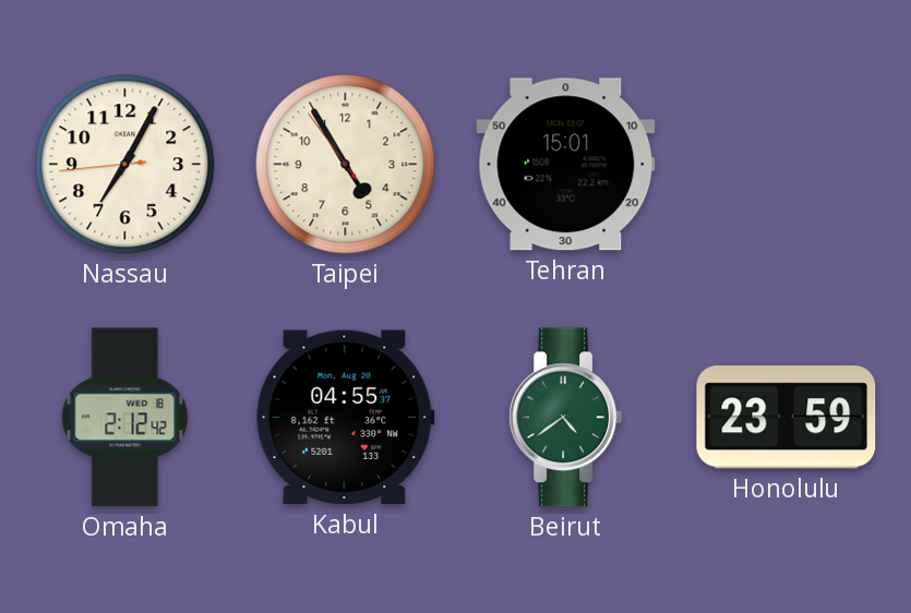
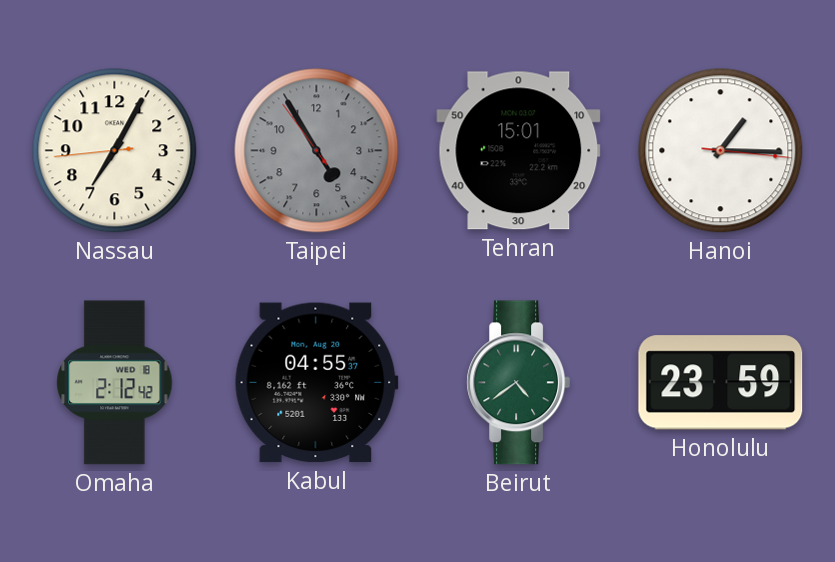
Taipei dial: cream -> grey
Hanoi: none -> 1:15
